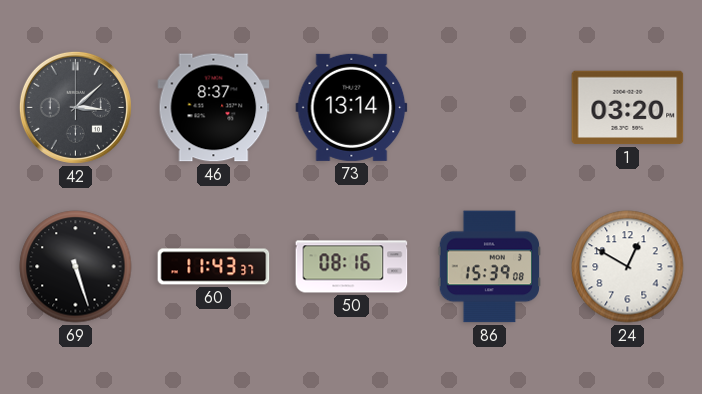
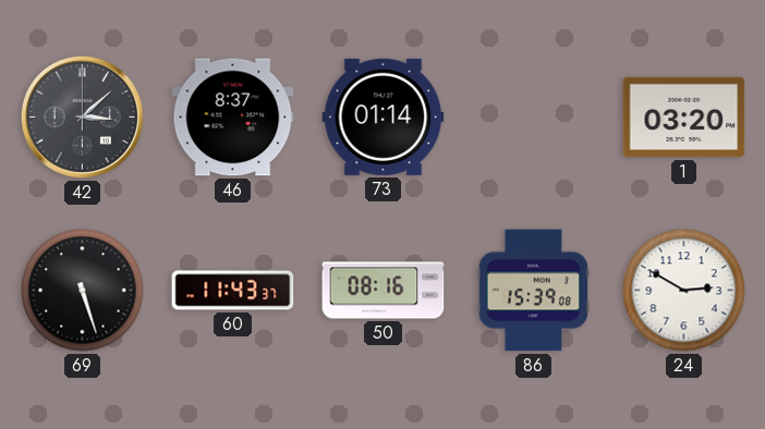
73: 13:14 -> 01:14
24: 12:50 -> 2:50
